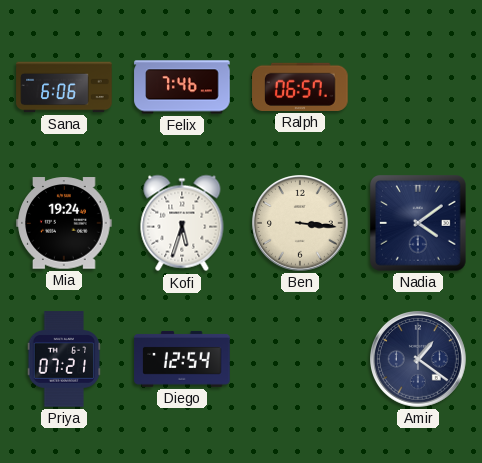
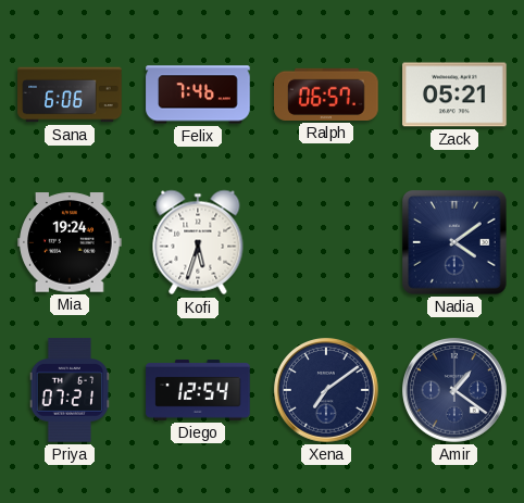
Zack: none -> 05:21
Ben: 3:16 -> none
Xena: none -> 7:09
